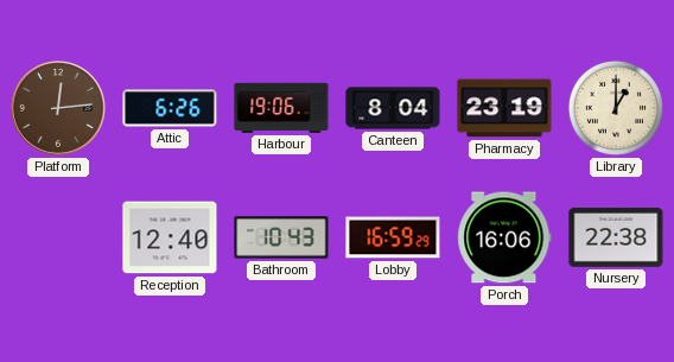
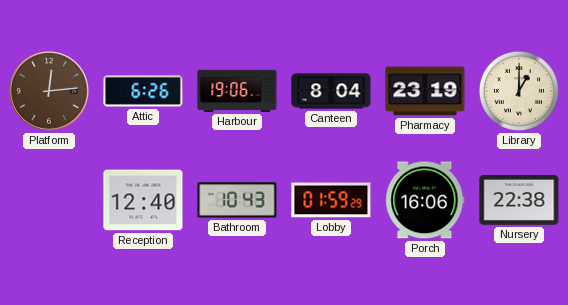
Lobby: 16:59 -> 01:59
